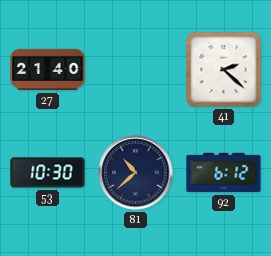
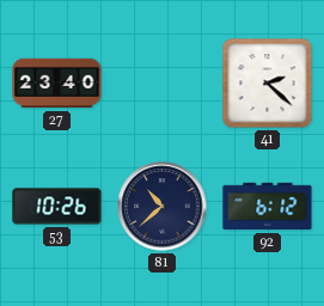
27: 21:40 -> 23:40
53: 10:30 -> 10:26
